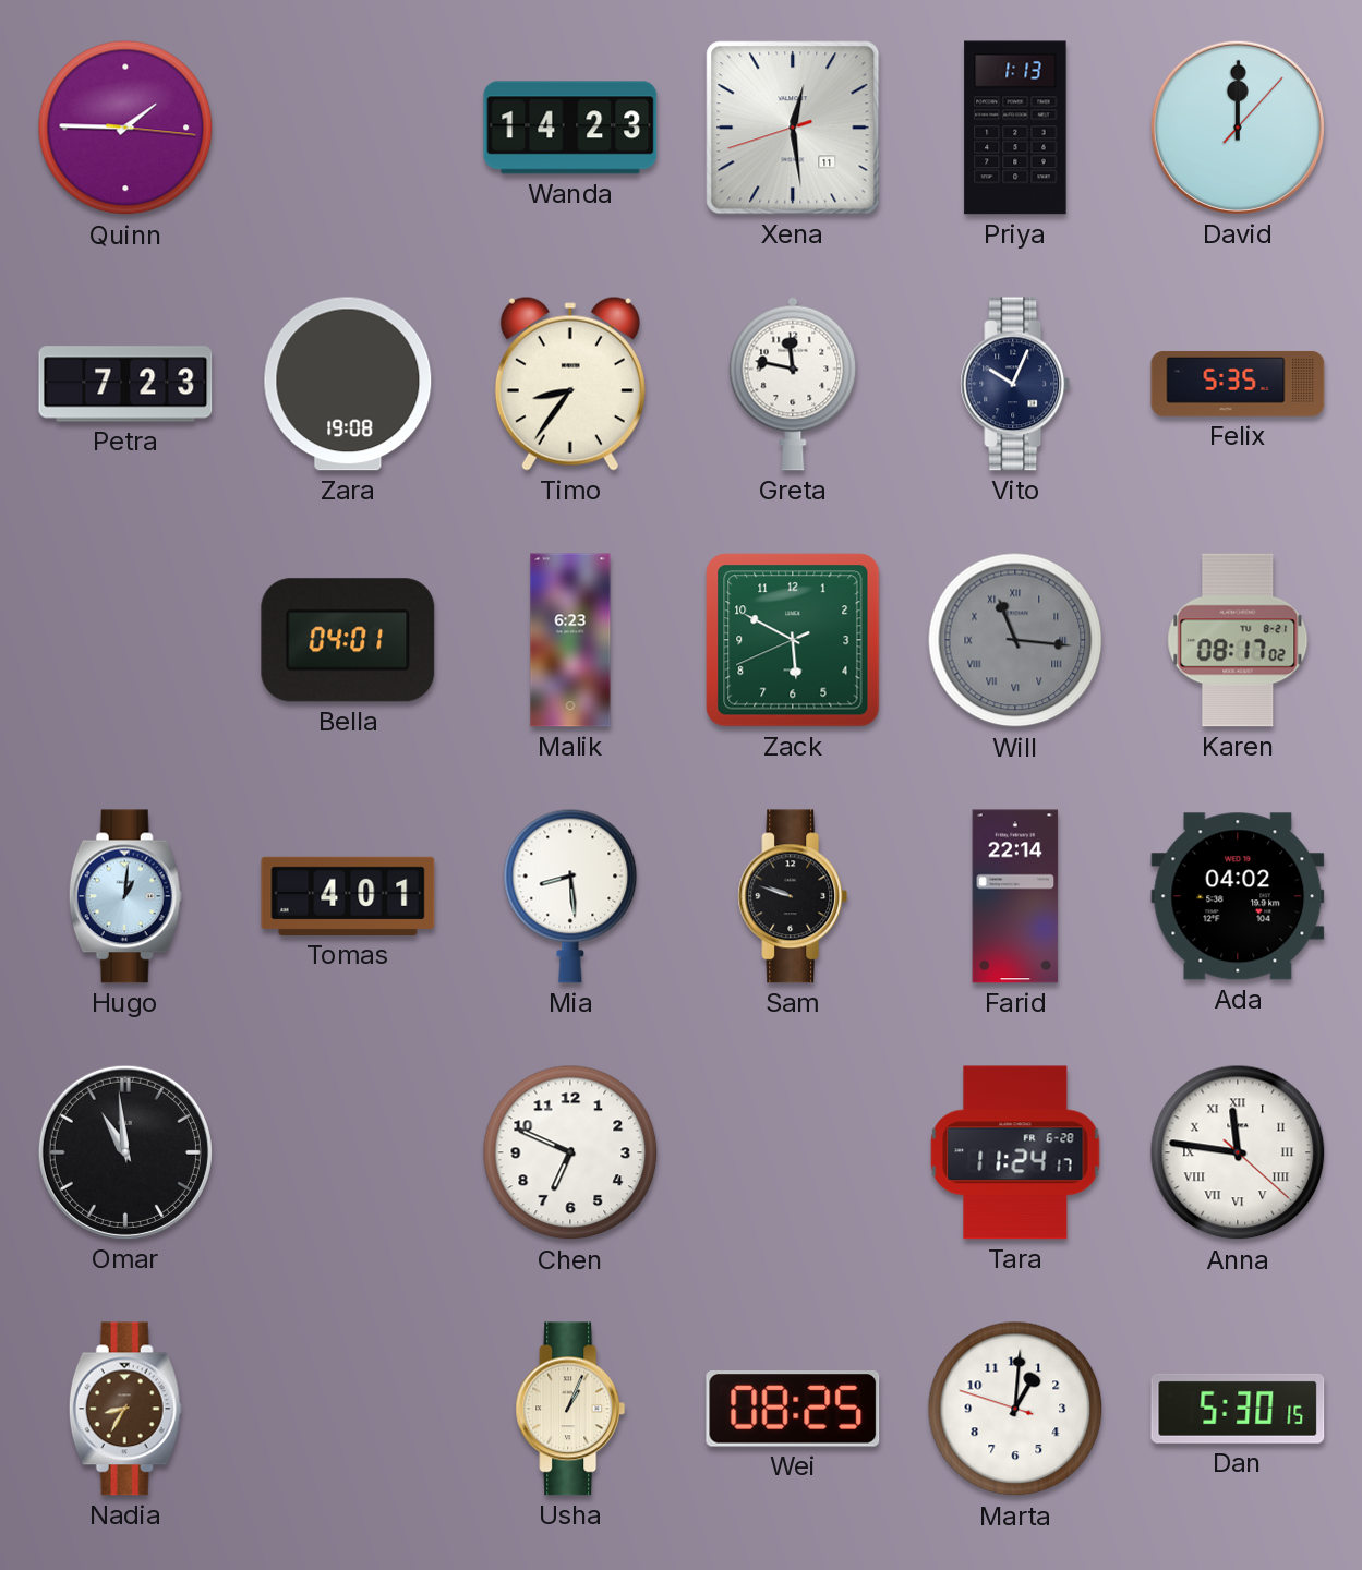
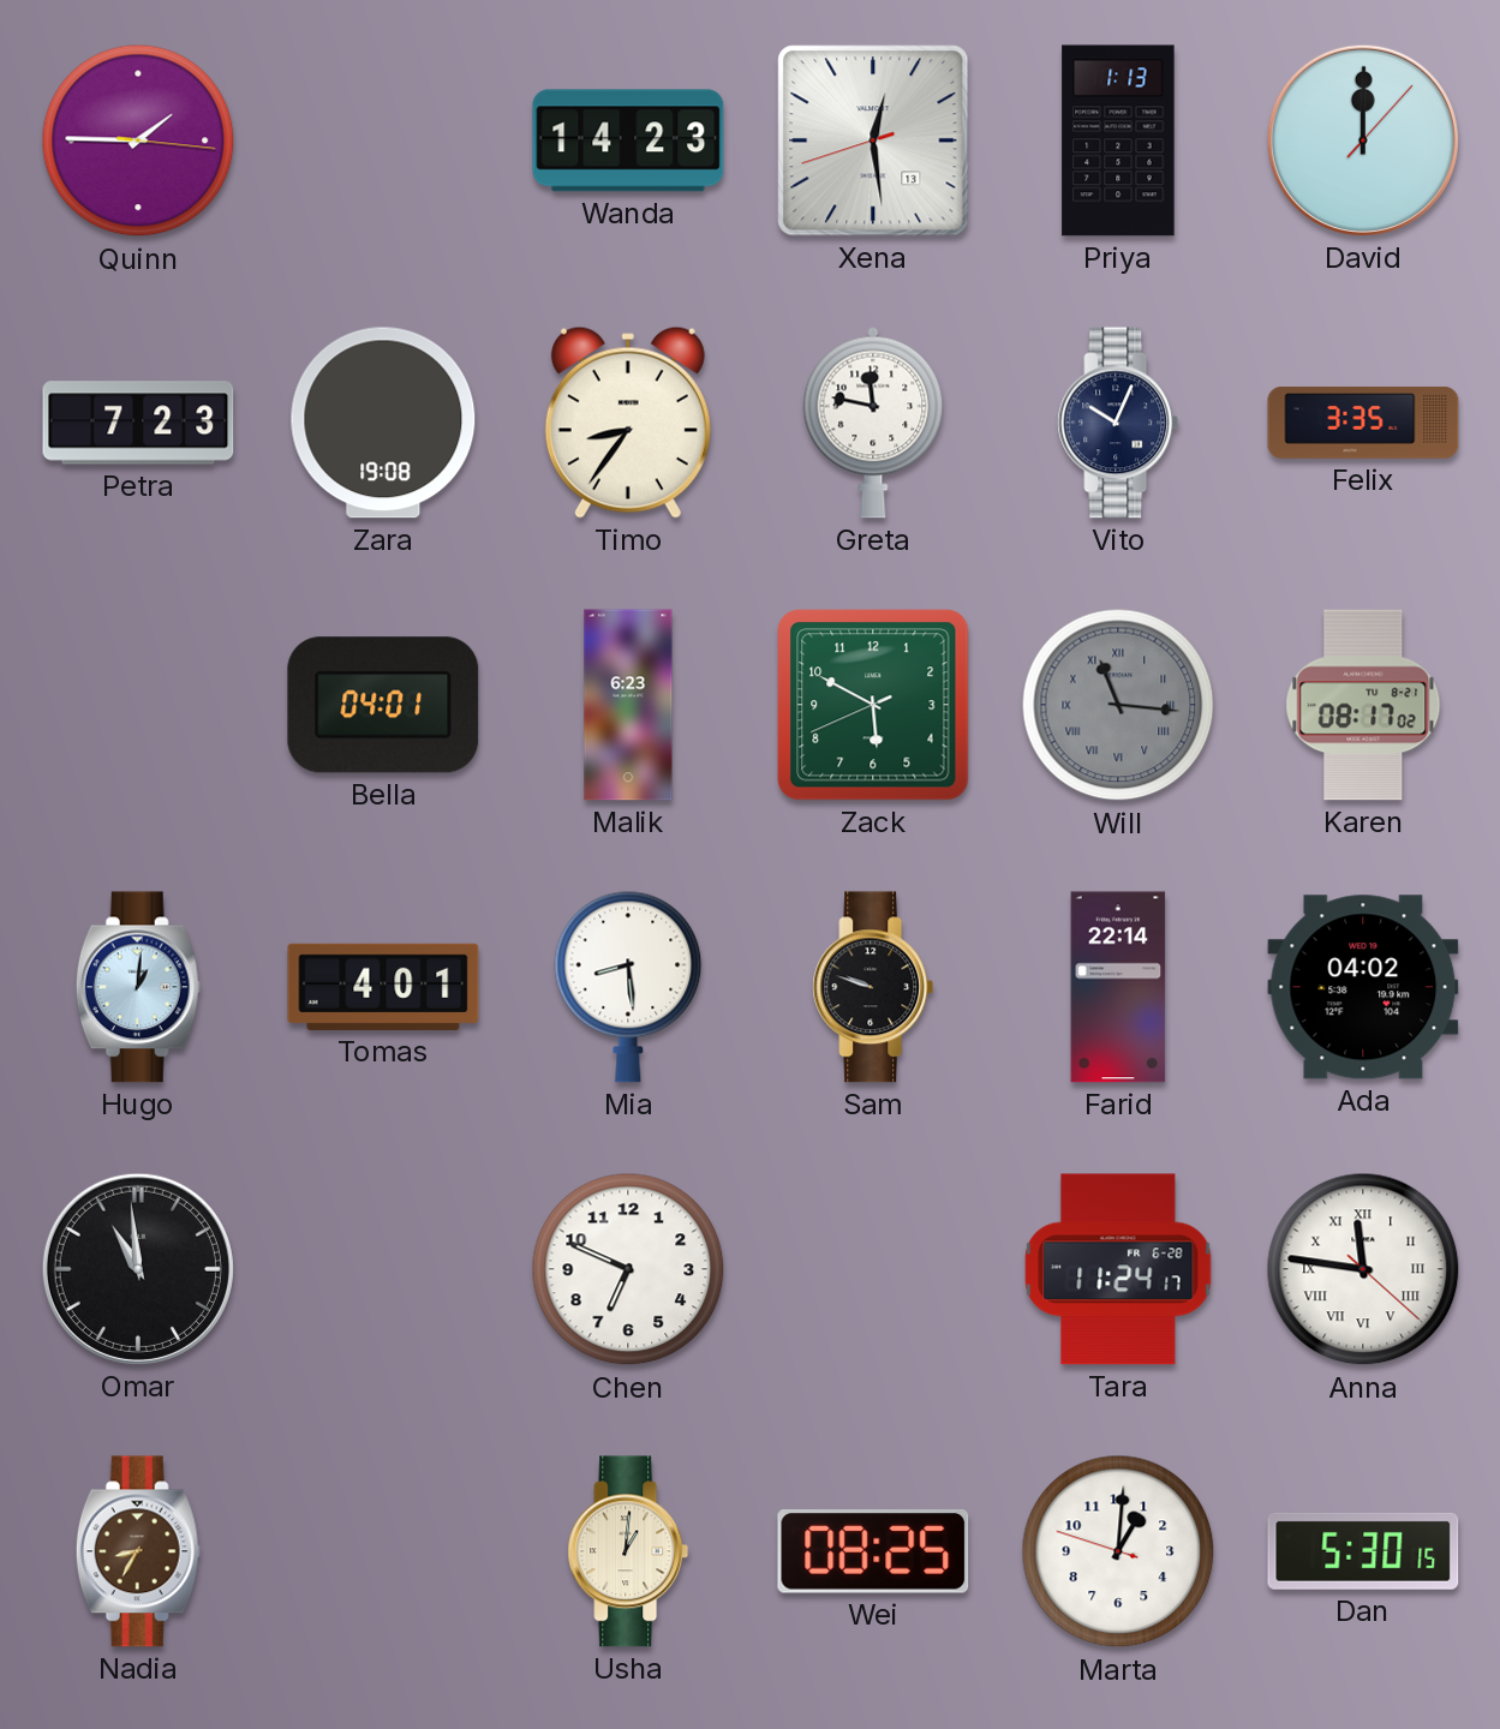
Xena date: 11 -> 13
Felix: 5:35 -> 3:35
Usha: 1:04 -> 1:01
